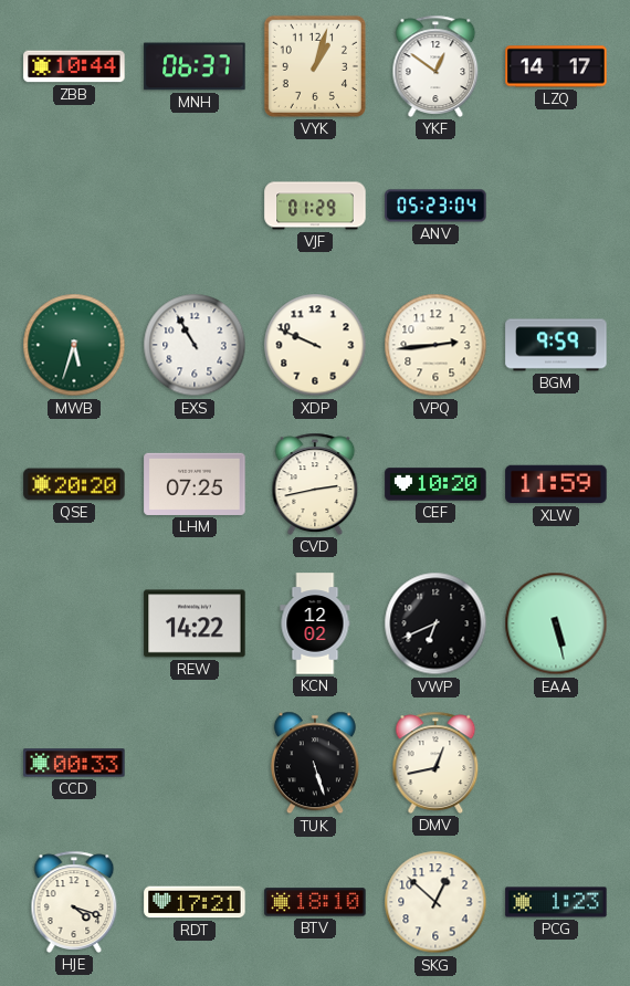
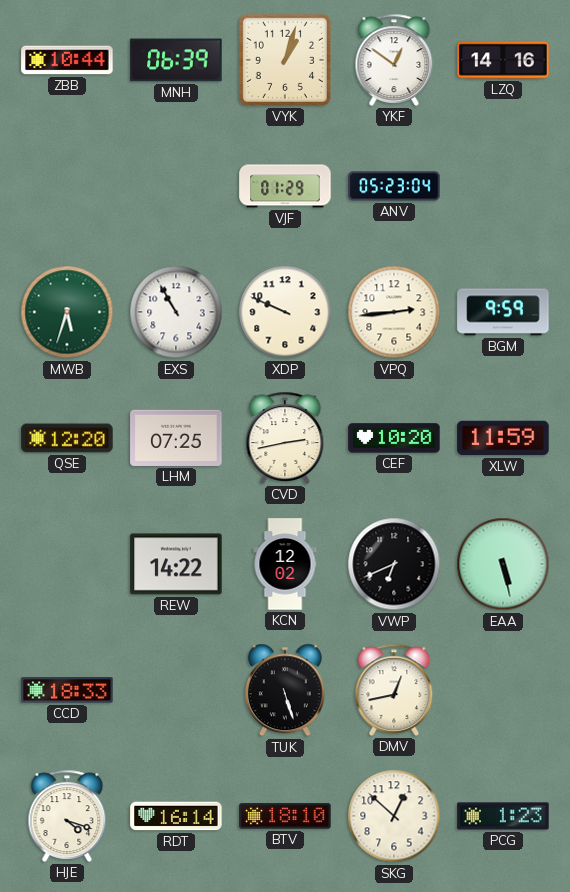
MNH: 06:37 -> 06:39
LZQ: 14:17 -> 14:16
QSE: 20:20 -> 12:20
CCD: 00:33 -> 18:33
RDT: 17:21 -> 16:14
